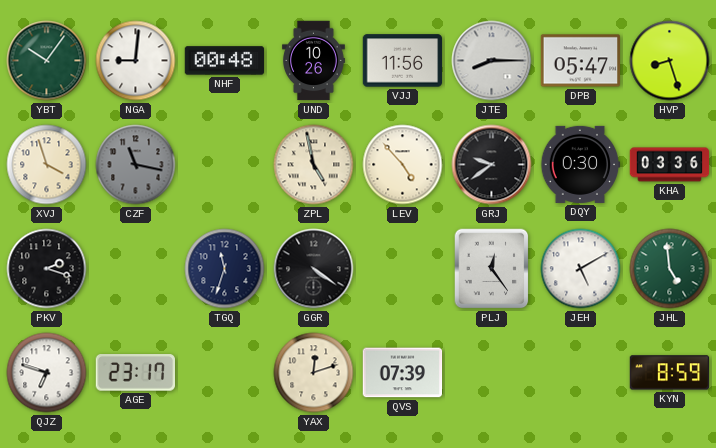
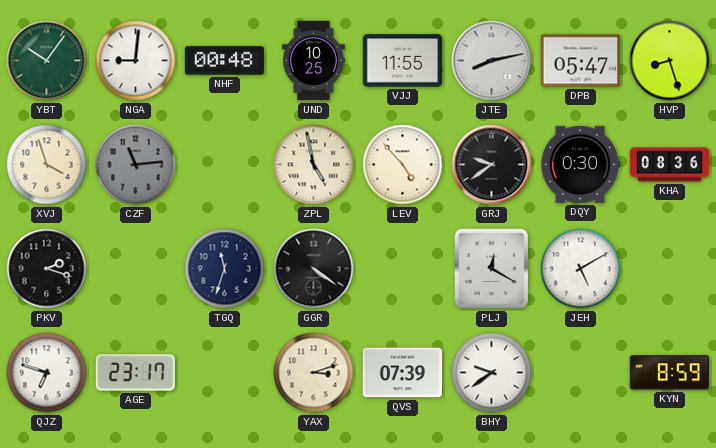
UND: 10:26 -> 10:25
VJJ: 11:56 -> 11:55
JTE: 8:15 -> 8:13
CZF: 11:17 -> 11:14
KHA: 03:36 -> 08:36
PLJ: 12:24 -> 12:20
JHL: 4:59 -> none
YAX: 12:12 -> 3:12
BHY: none -> 9:39
